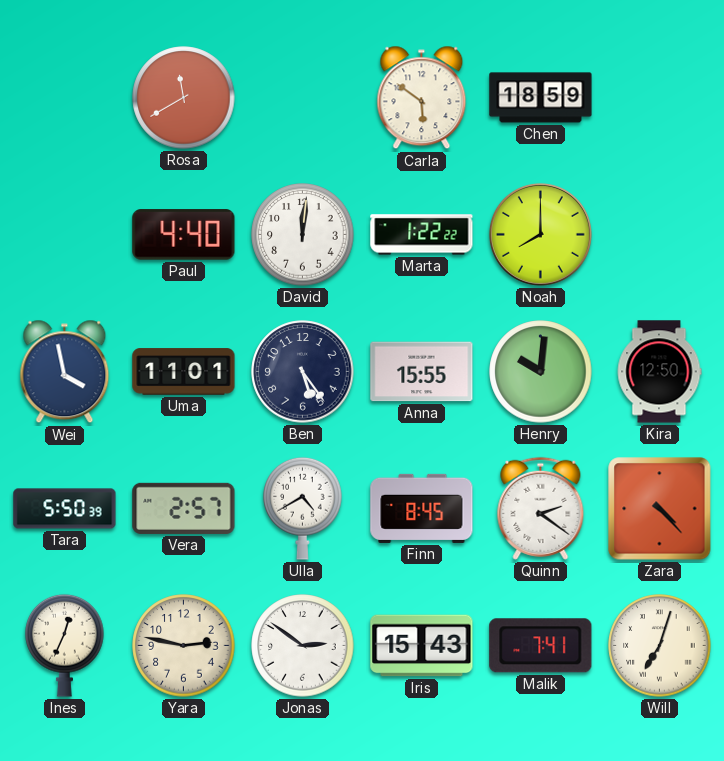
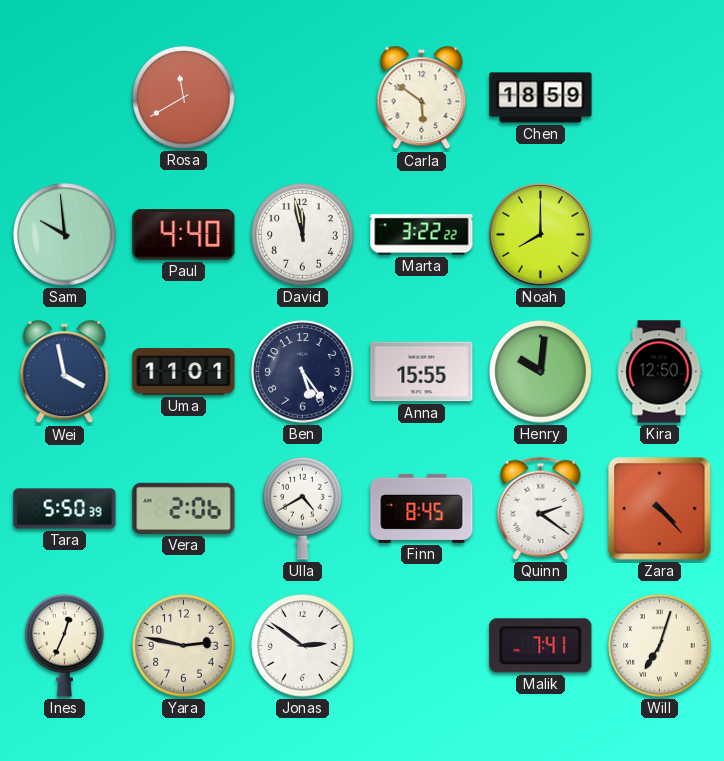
Sam: none -> 9:59
David: 12:01 -> 11:58
Marta: 1:22 -> 3:22
Vera: 2:57 -> 2:06
Iris: 15:43 -> none
